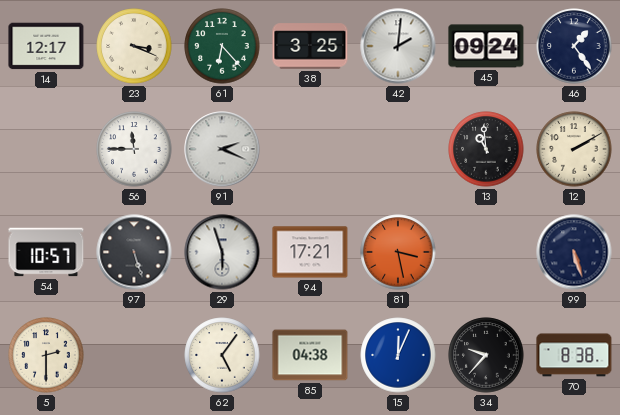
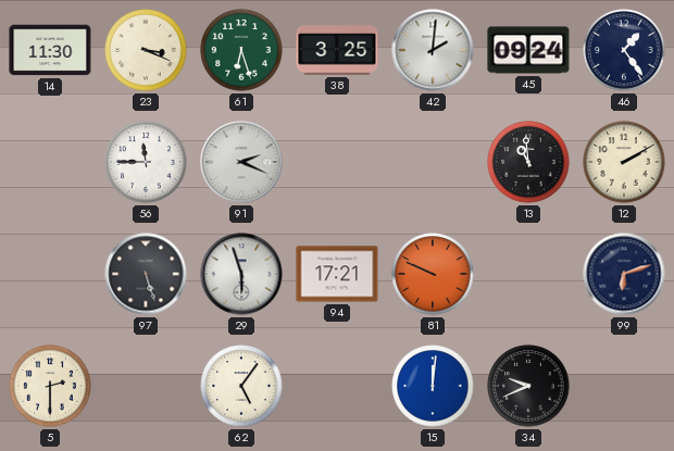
14: 12:17 -> 11:30
61: 6:23 -> 6:27
54: 10:57 -> none
81: 3:28 -> 9:49
99: 5:27 -> 6:12
85: 04:38 -> none
15: 12:04 -> 12:01
34: 9:37 -> 9:41
70: 8:38 -> none
